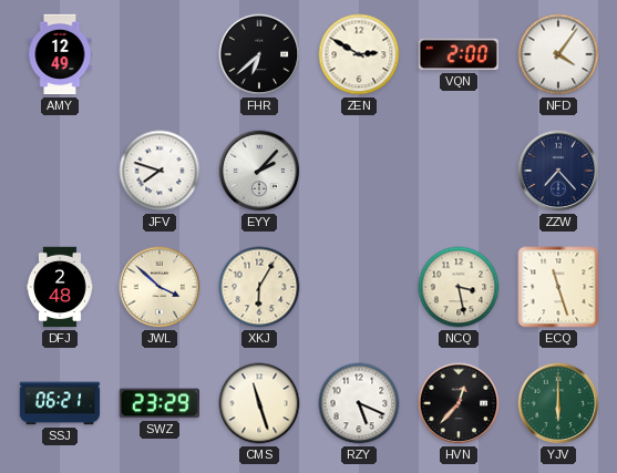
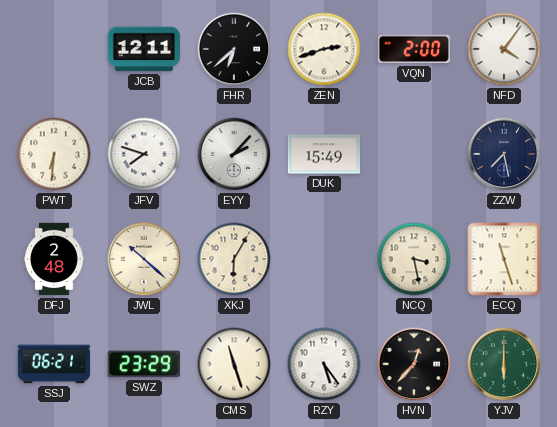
AMY: 12:49 -> none
JCB: none -> 12:11
ZEN: 2:50 -> 2:42
PWT: none -> 6:31
DUK: none -> 15:49
ZZW: 7:23 -> 7:28
JWL: 3:52 -> 10:22
RZY: 5:19 -> 5:24
